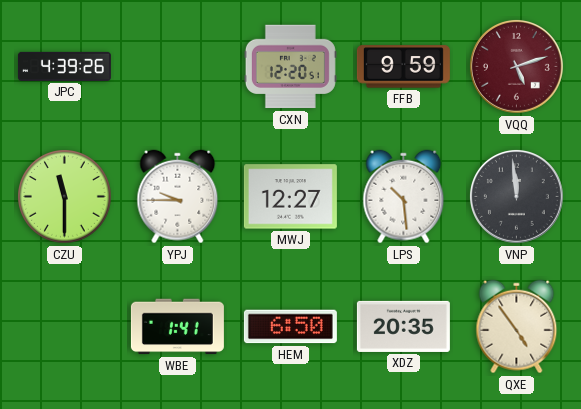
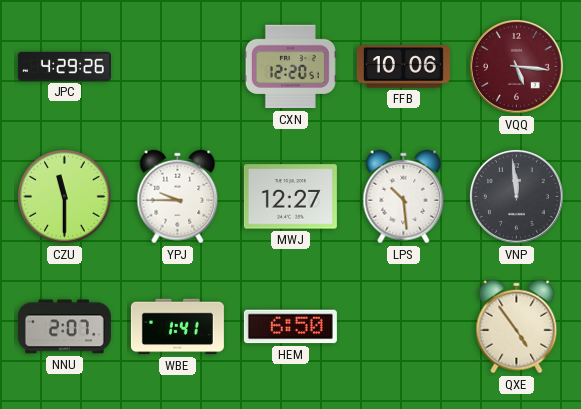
JPC: 4:39 -> 4:29
FFB: 9:59 -> 10:06
VQQ: 5:12 -> 5:16
NNU: none -> 2:07
XDZ: 20:35 -> none
